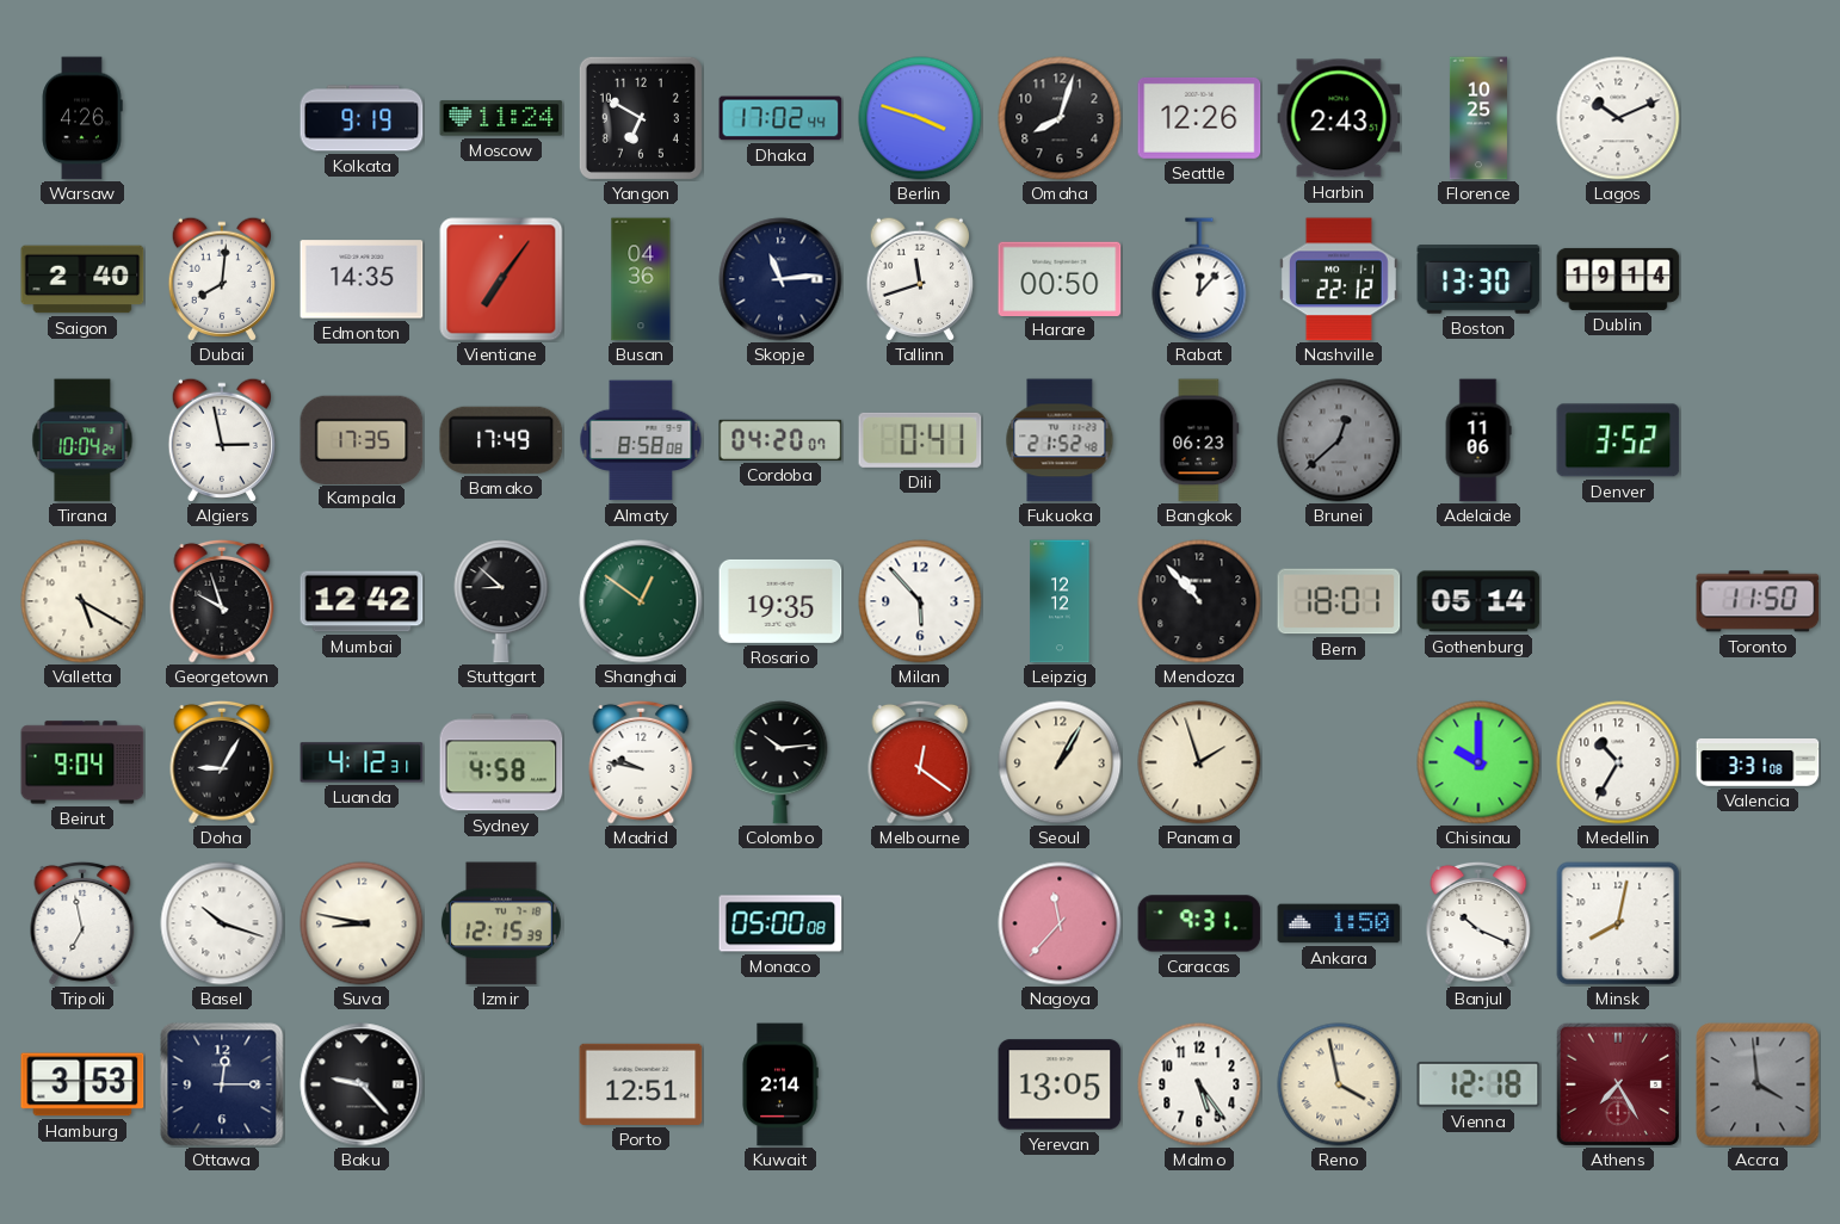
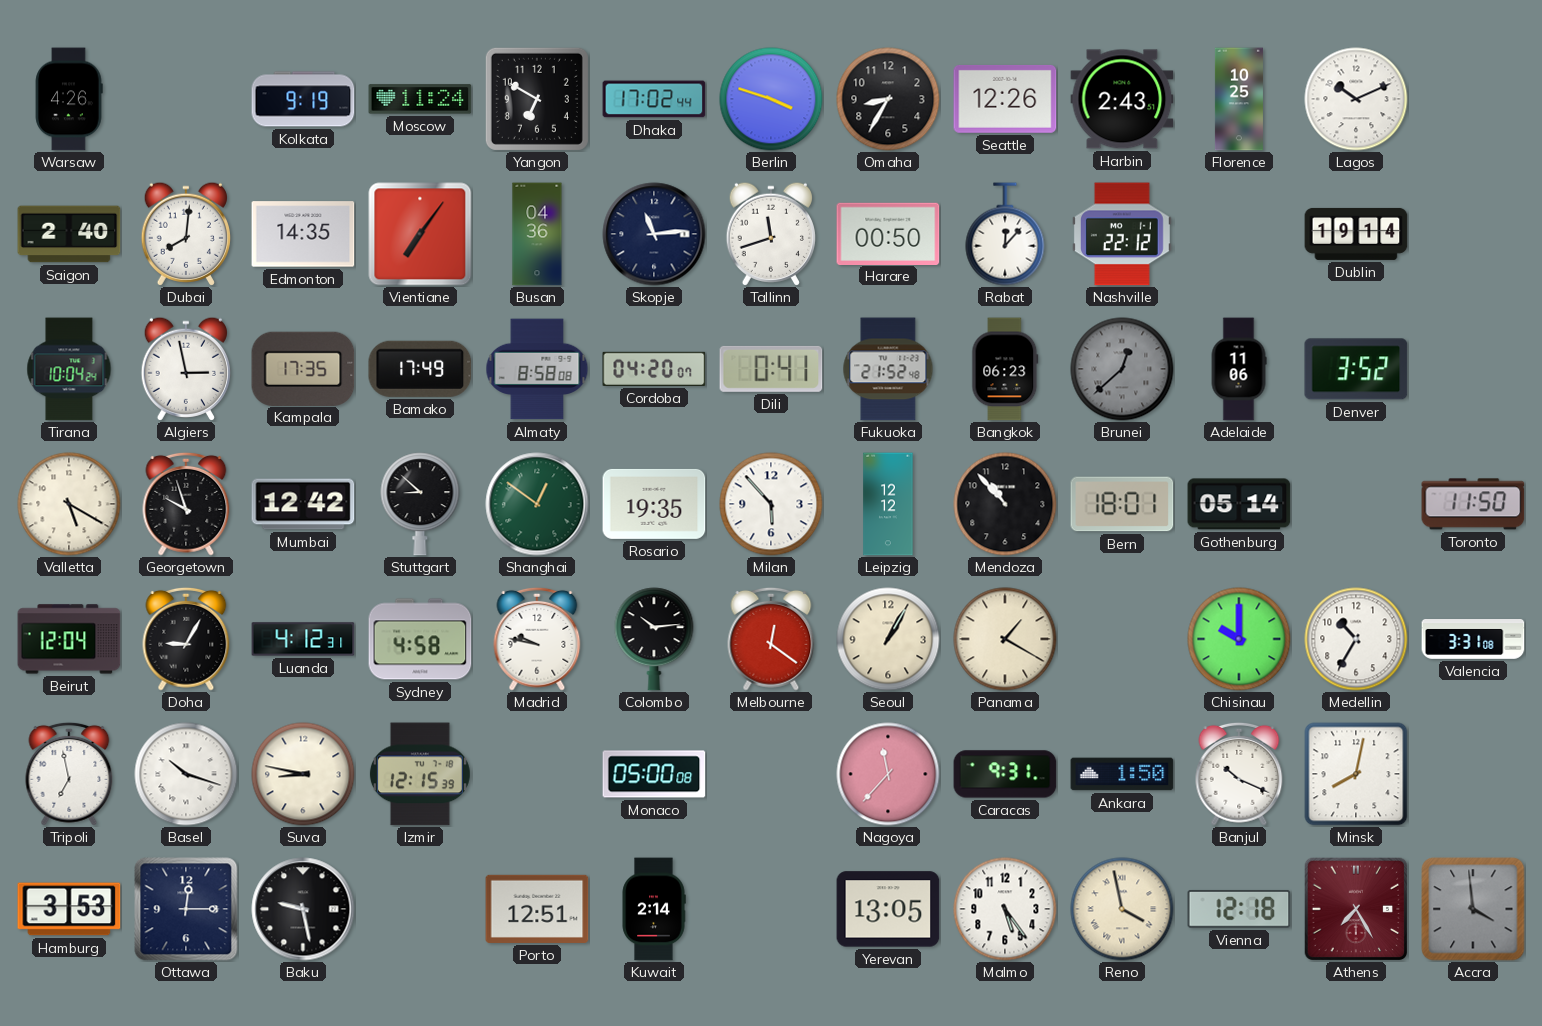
Omaha: 8:03 -> 8:35
Boston: 13:30 -> none
Beirut: 9:04 -> 12:04
Panama: 1:57 -> 1:20
Baku: 9:23 -> 9:28
